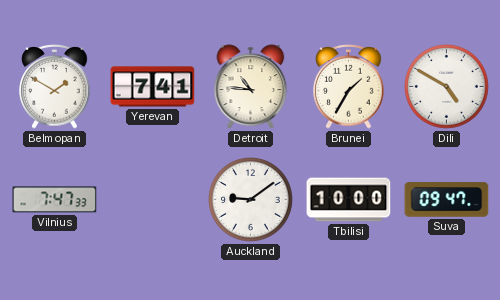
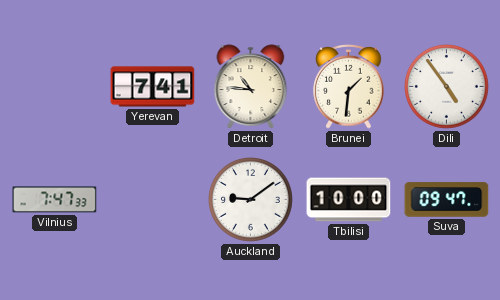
Belmopan: 1:50 -> none
Brunei: 1:35 -> 1:31
Dili: 4:50 -> 4:54
